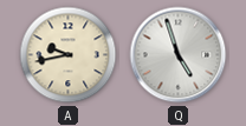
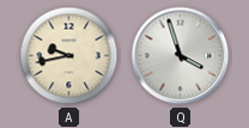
Q: 4:57 -> 3:57
